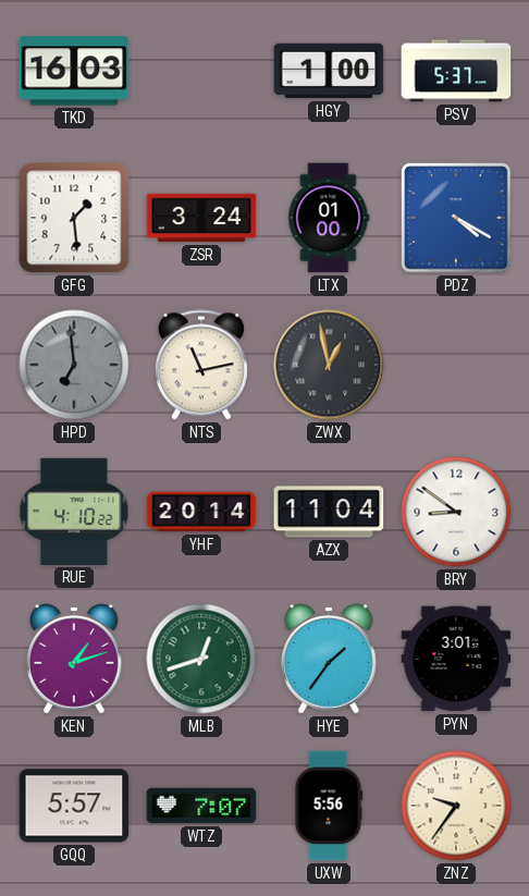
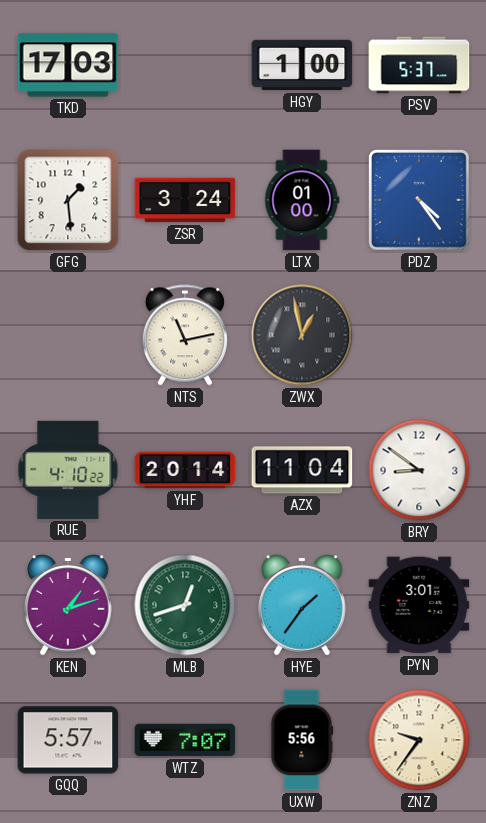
TKD: 16:03 -> 17:03
PDZ: 4:20 -> 4:24
HPD: 6:59 -> none
